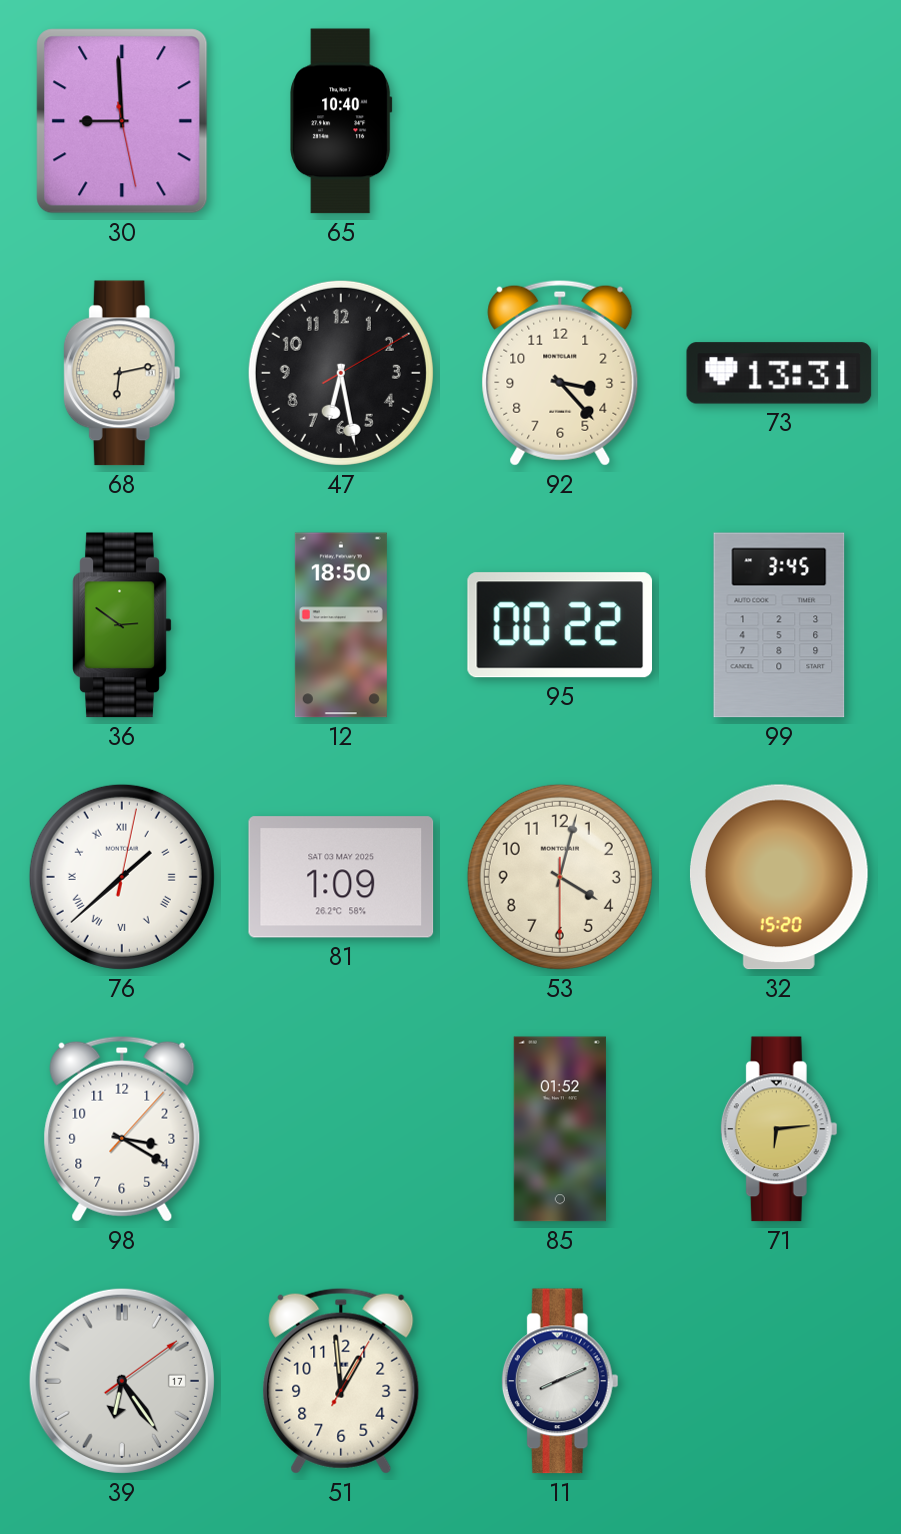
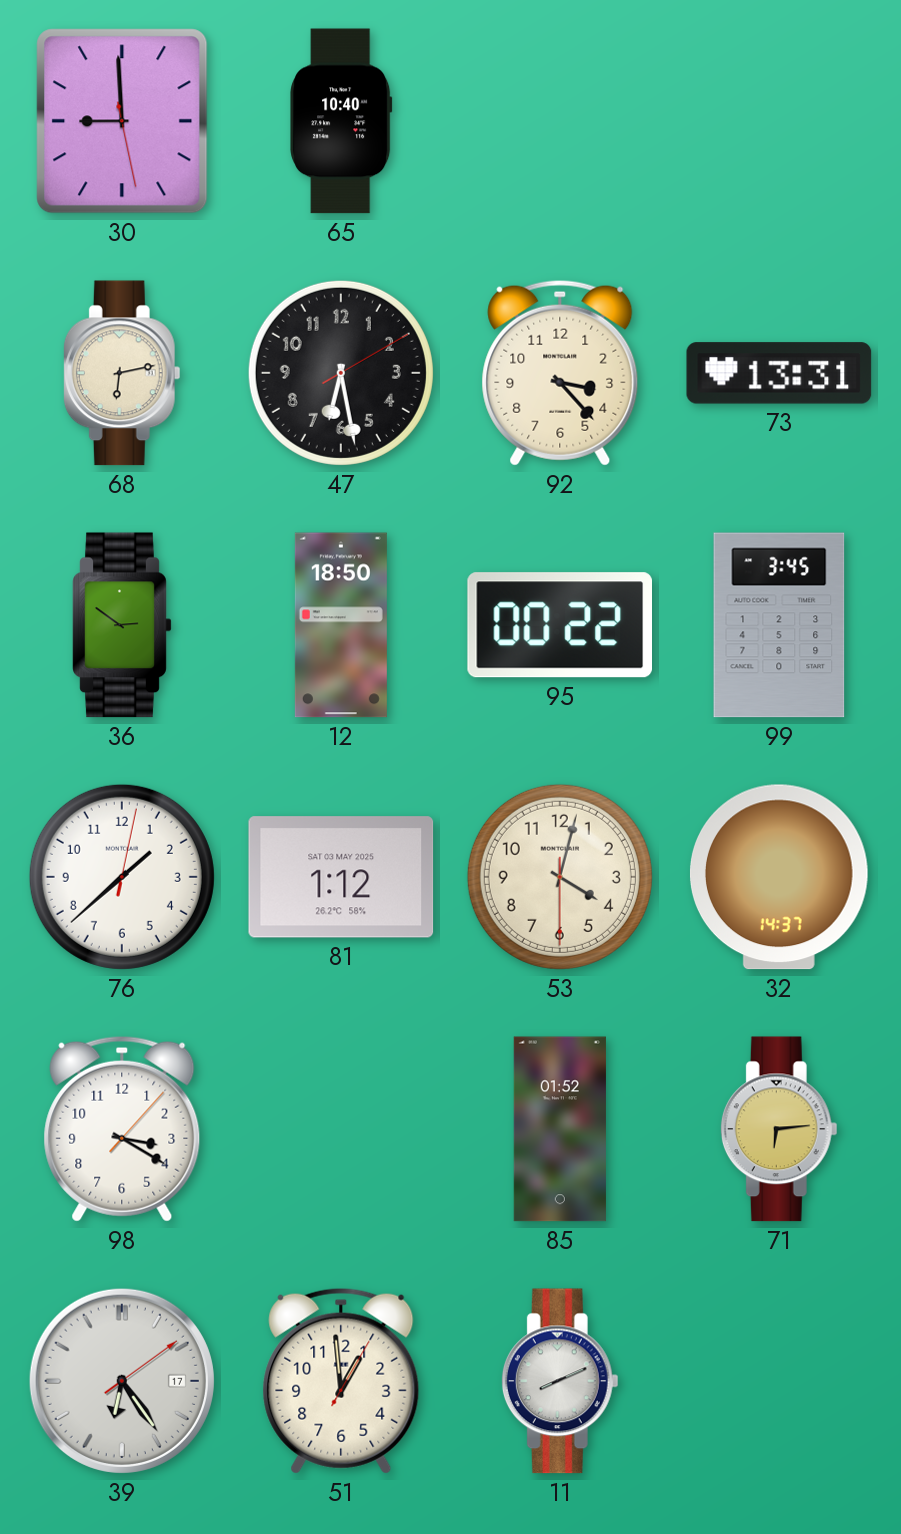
76 numerals: Roman -> Arabic
81: 1:09 -> 1:12
32: 15:20 -> 14:37
